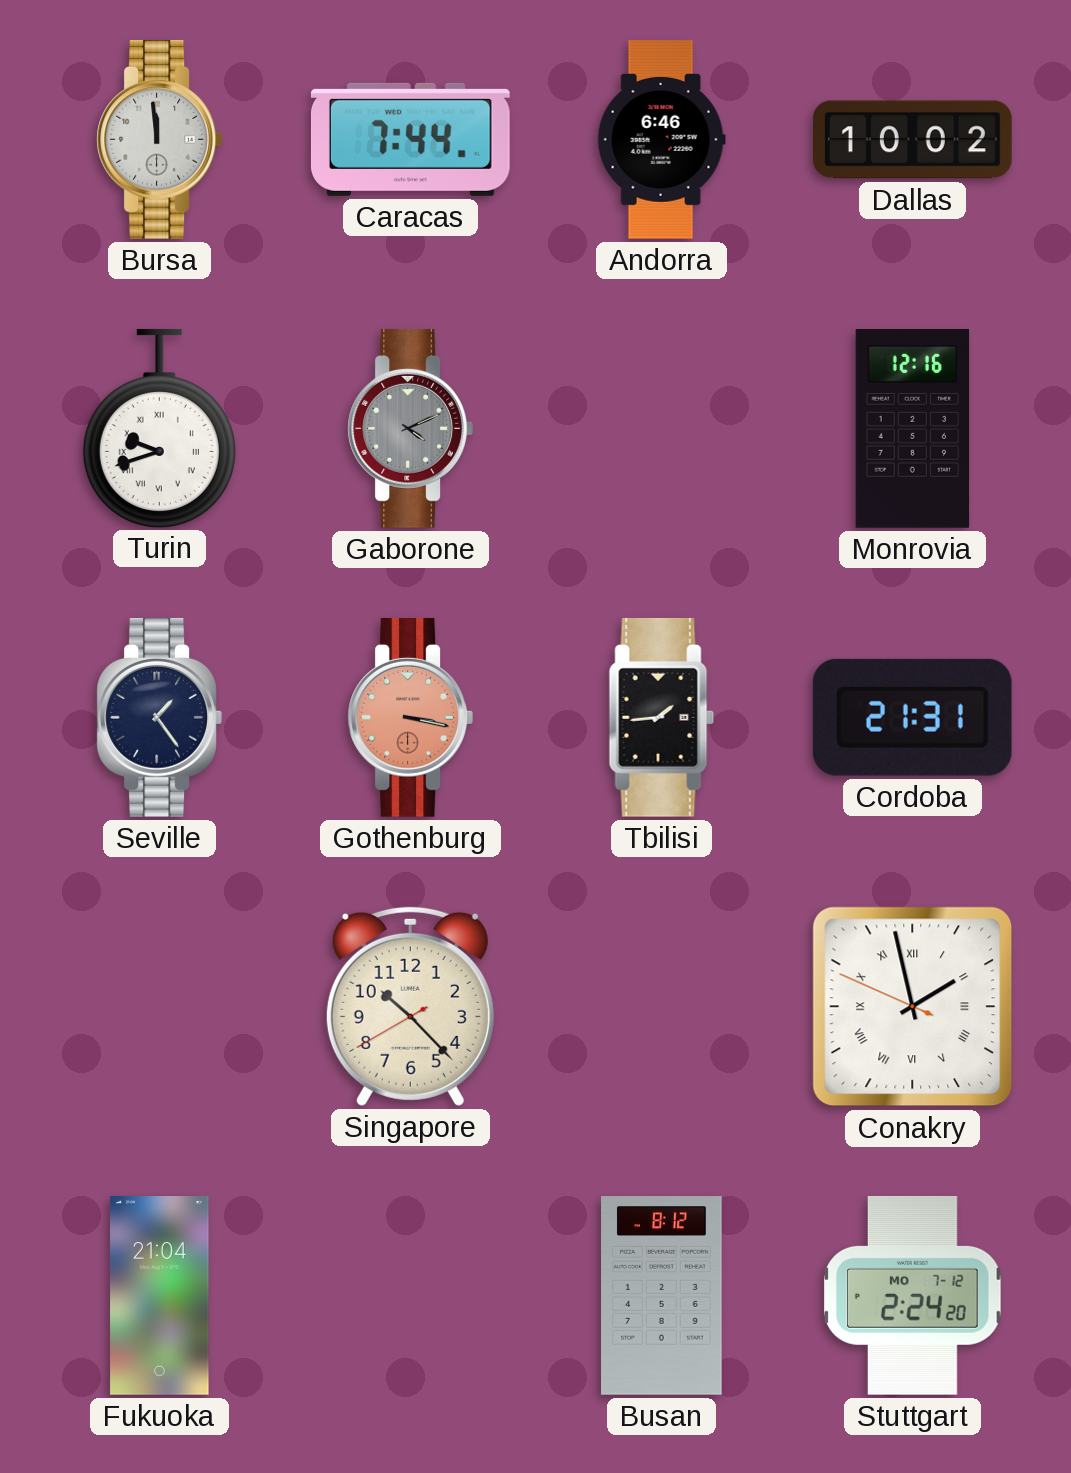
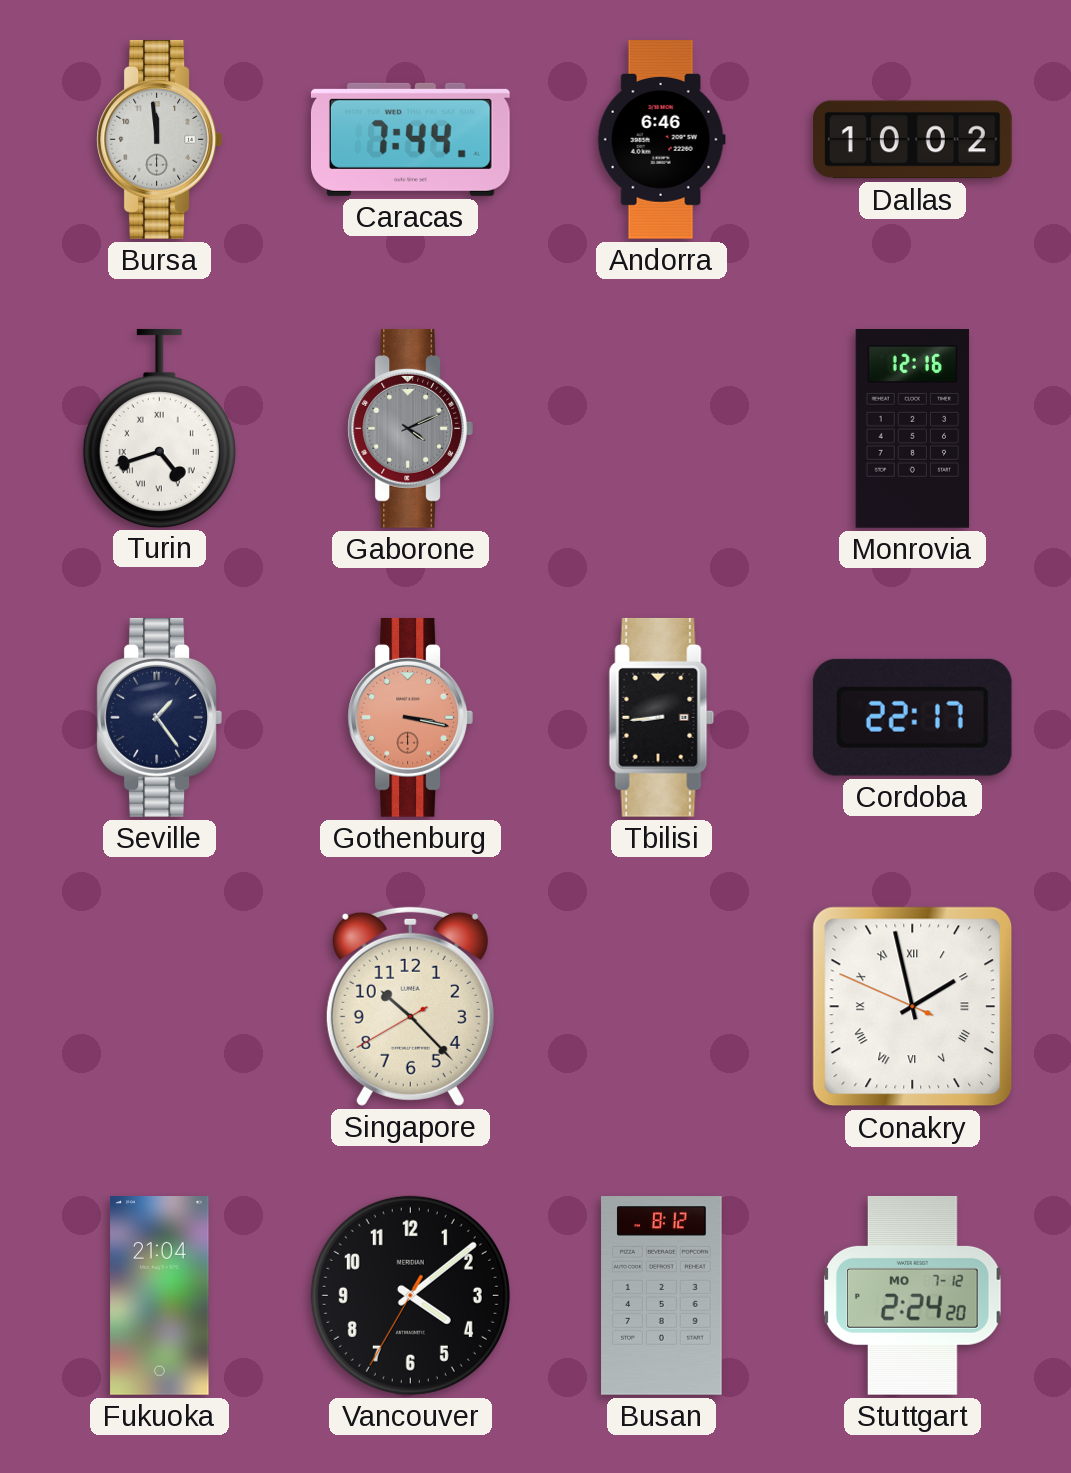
Turin: 9:42 -> 4:42
Tbilisi: 1:44 -> 8:44
Cordoba: 21:31 -> 22:17
Vancouver: none -> 4:08
